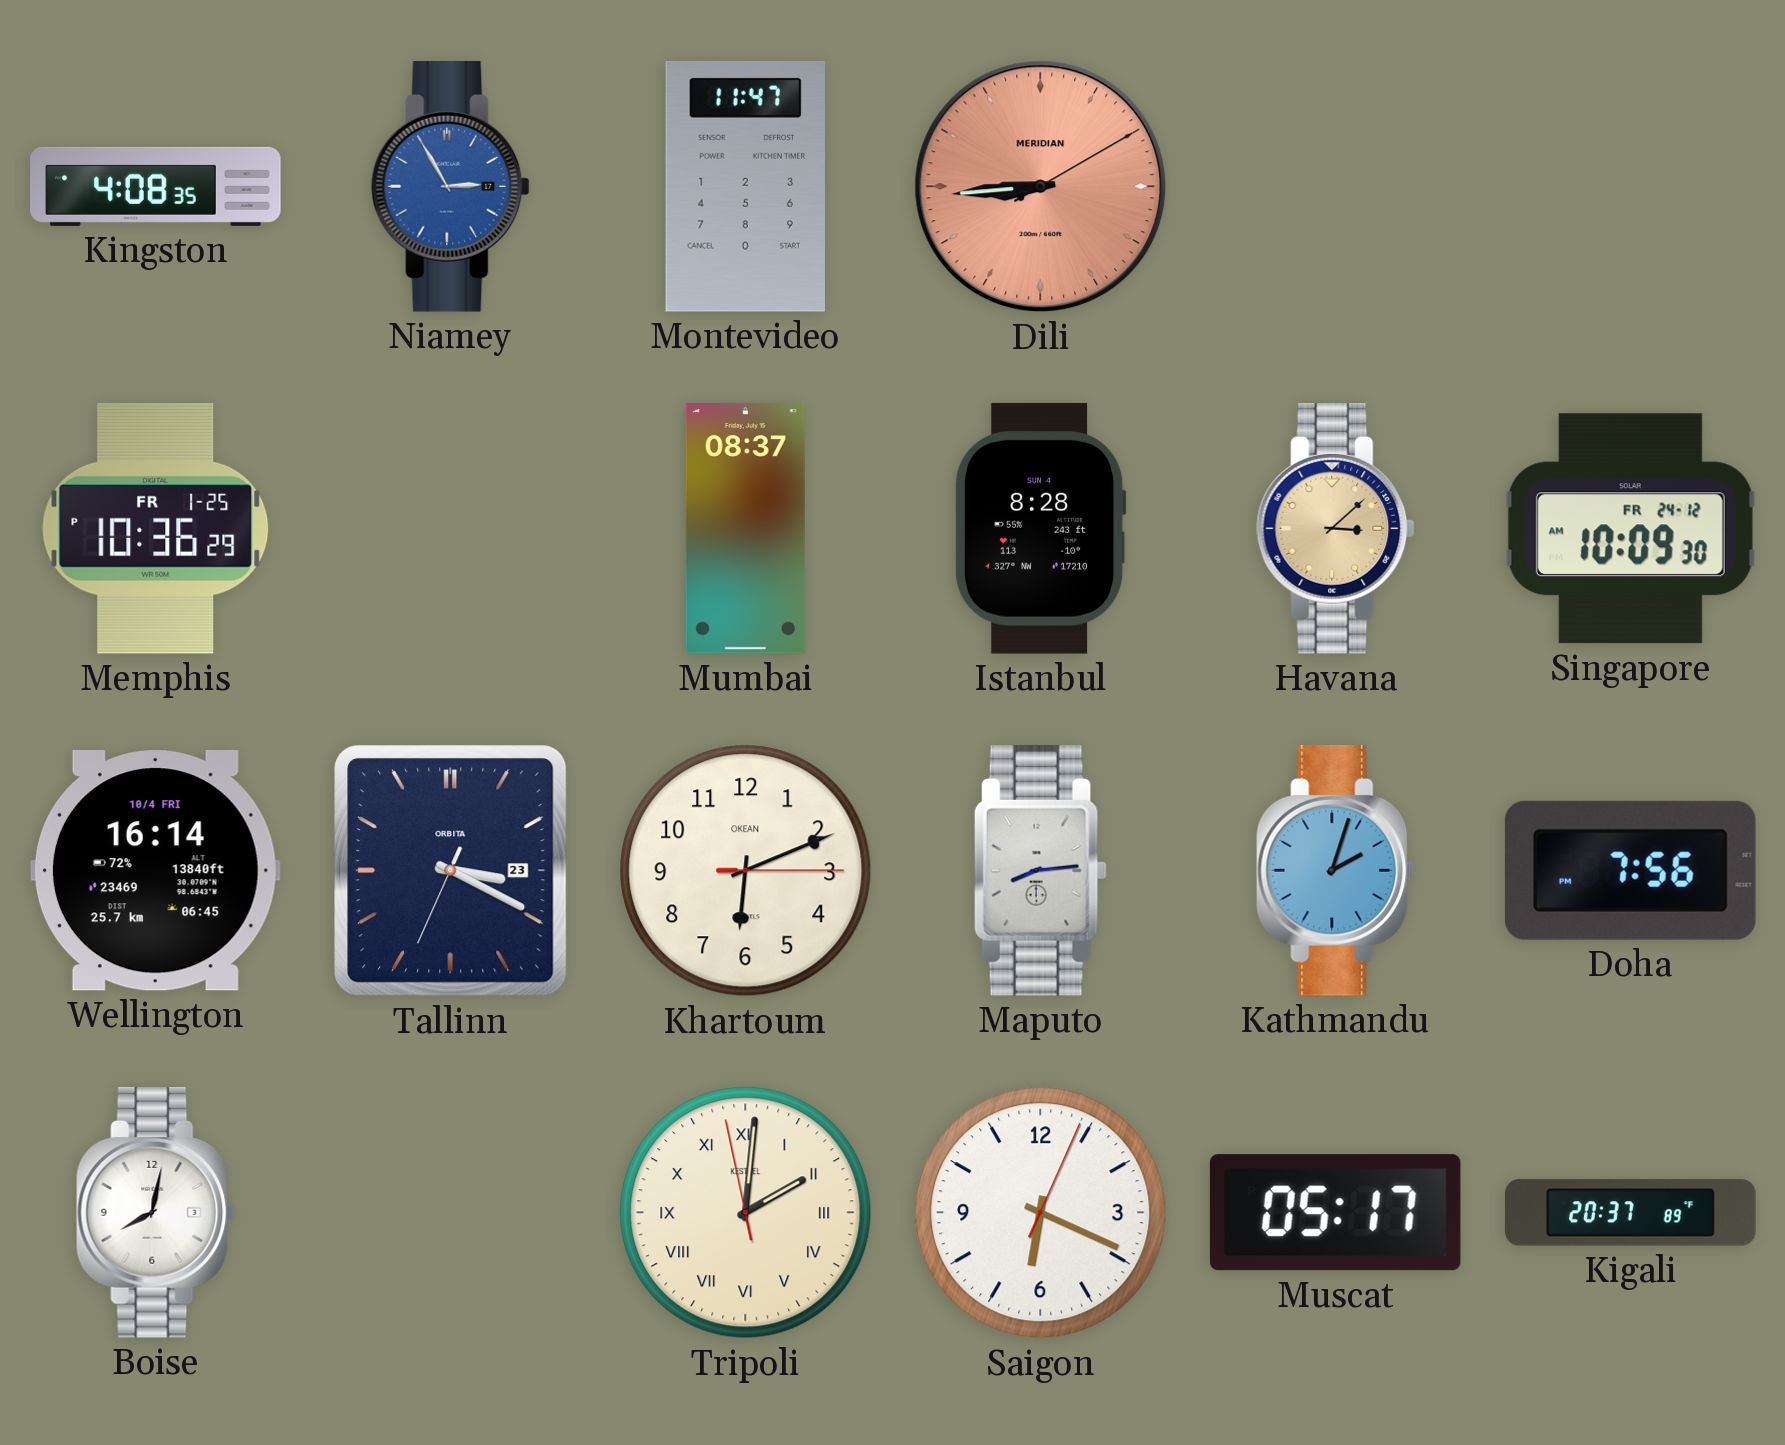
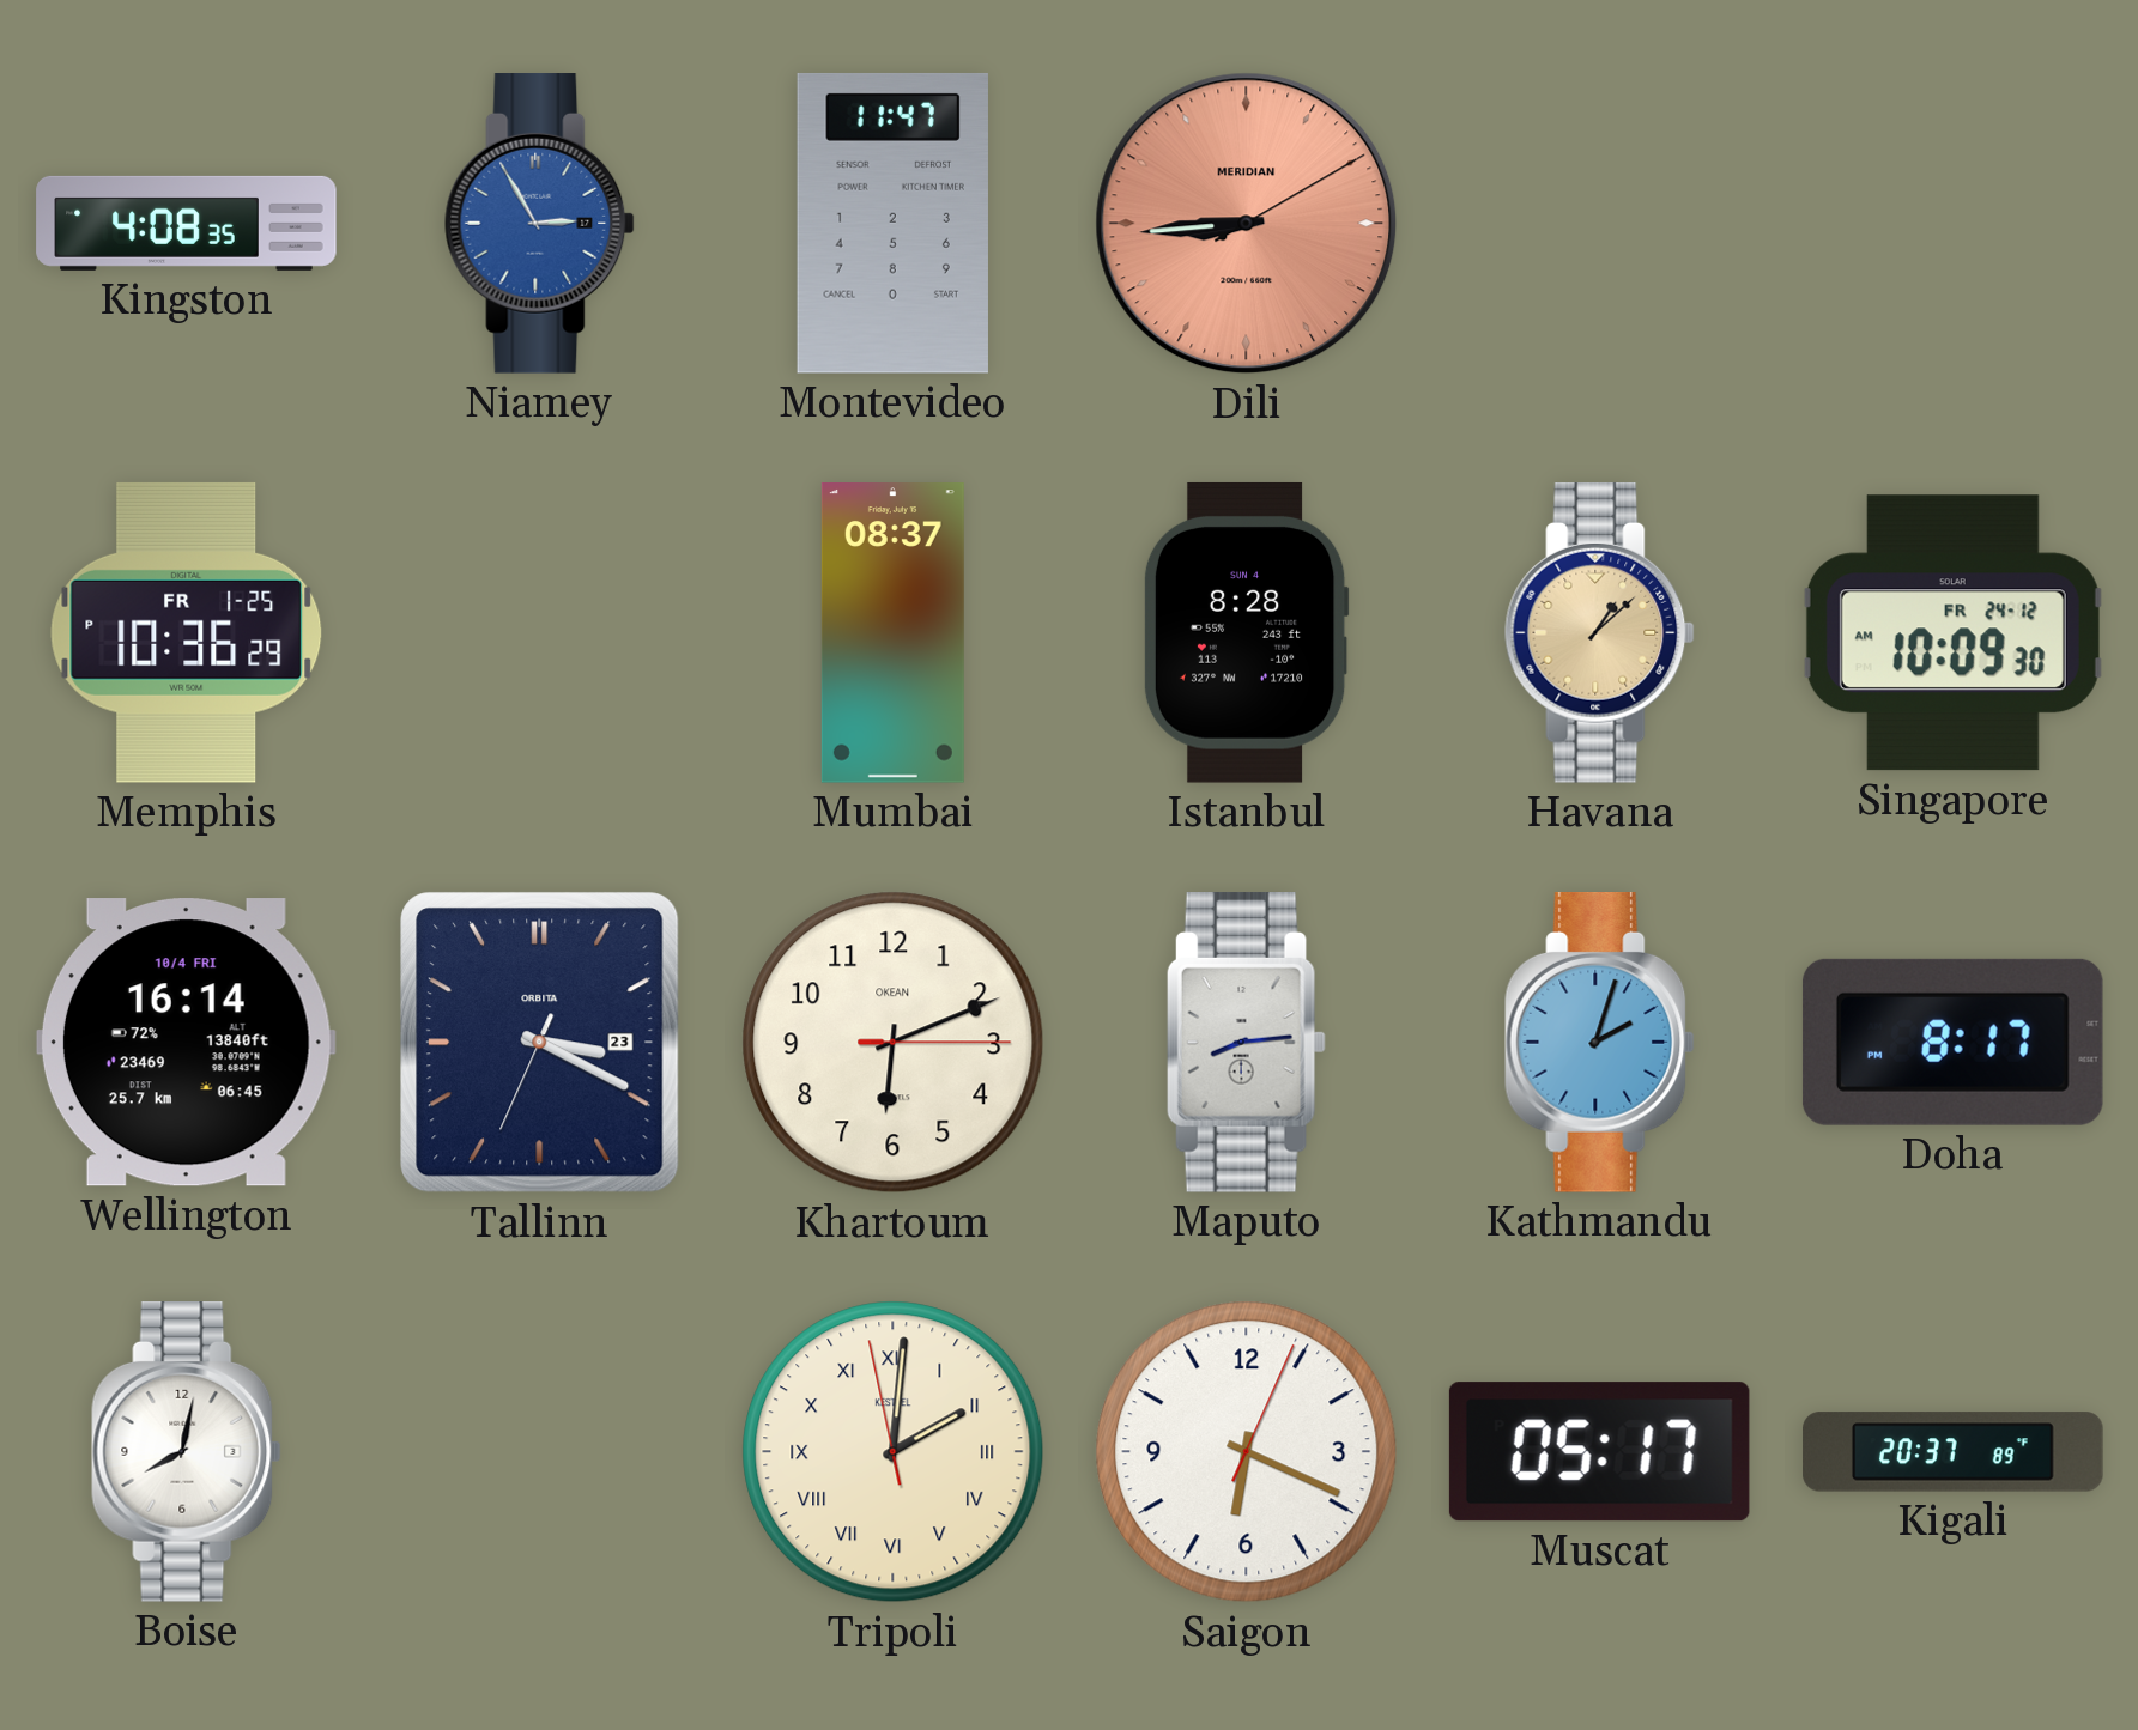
Havana: 3:08 -> 1:08
Doha: 7:56 -> 8:17
